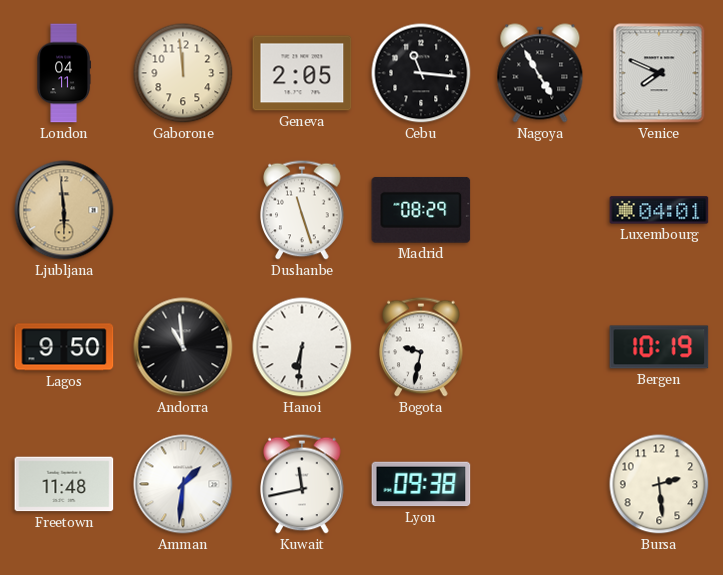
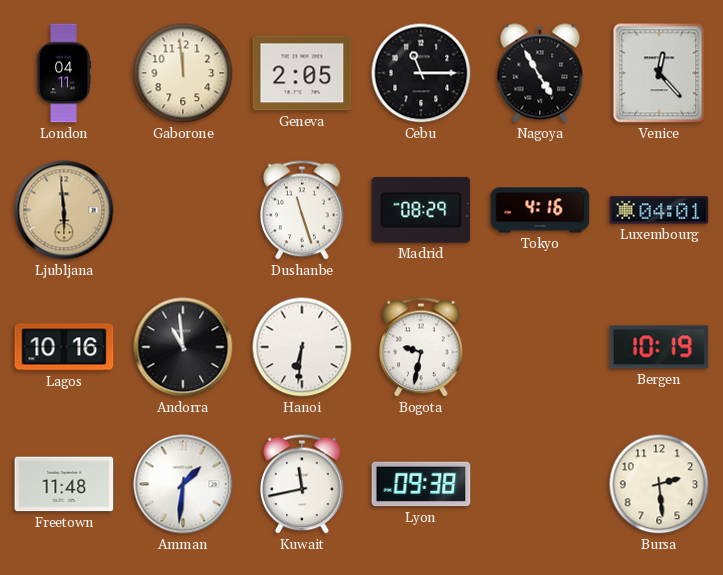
Cebu: 11:16 -> 11:15
Venice: 7:49 -> 12:23
Tokyo: none -> 4:16
Lagos: 9:50 -> 10:16
